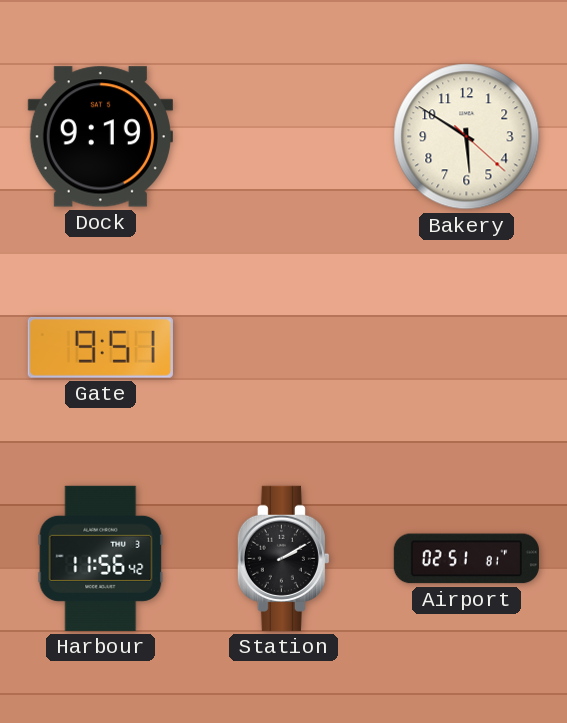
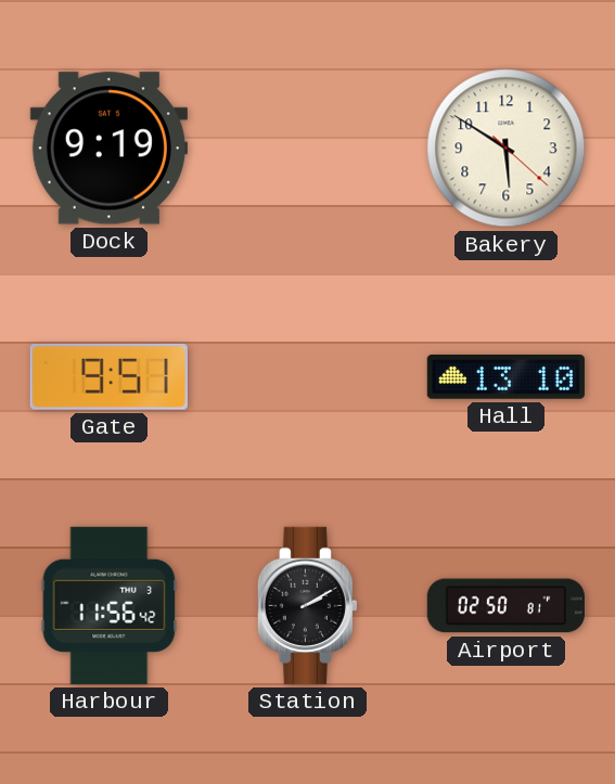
Hall: none -> 13:10
Airport: 02:51 -> 02:50
